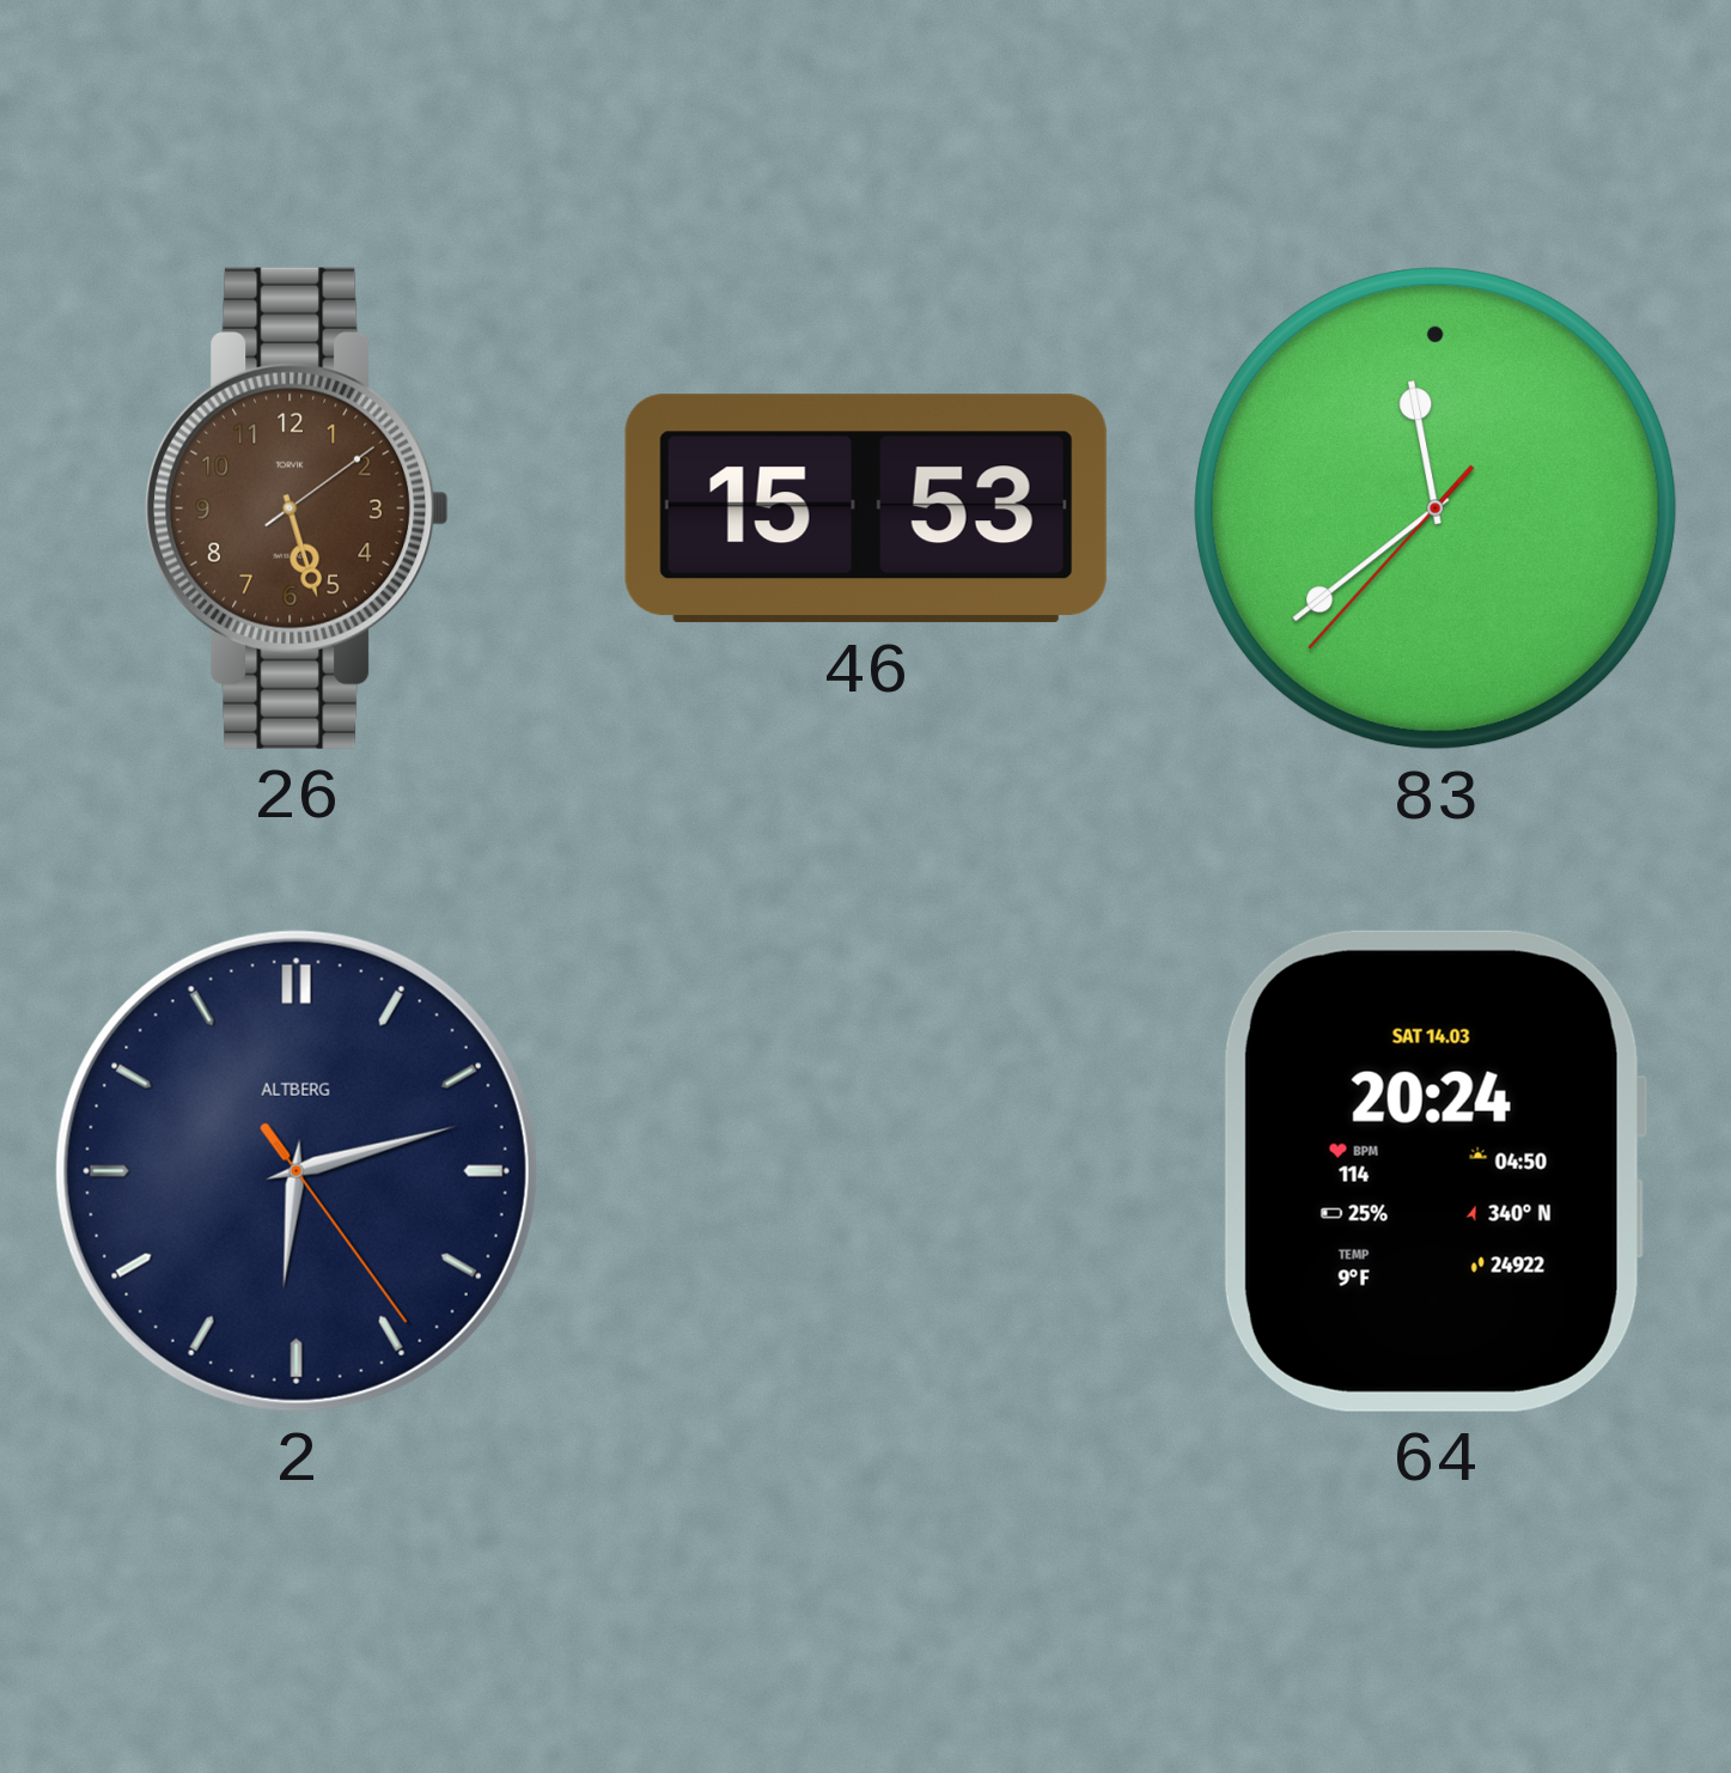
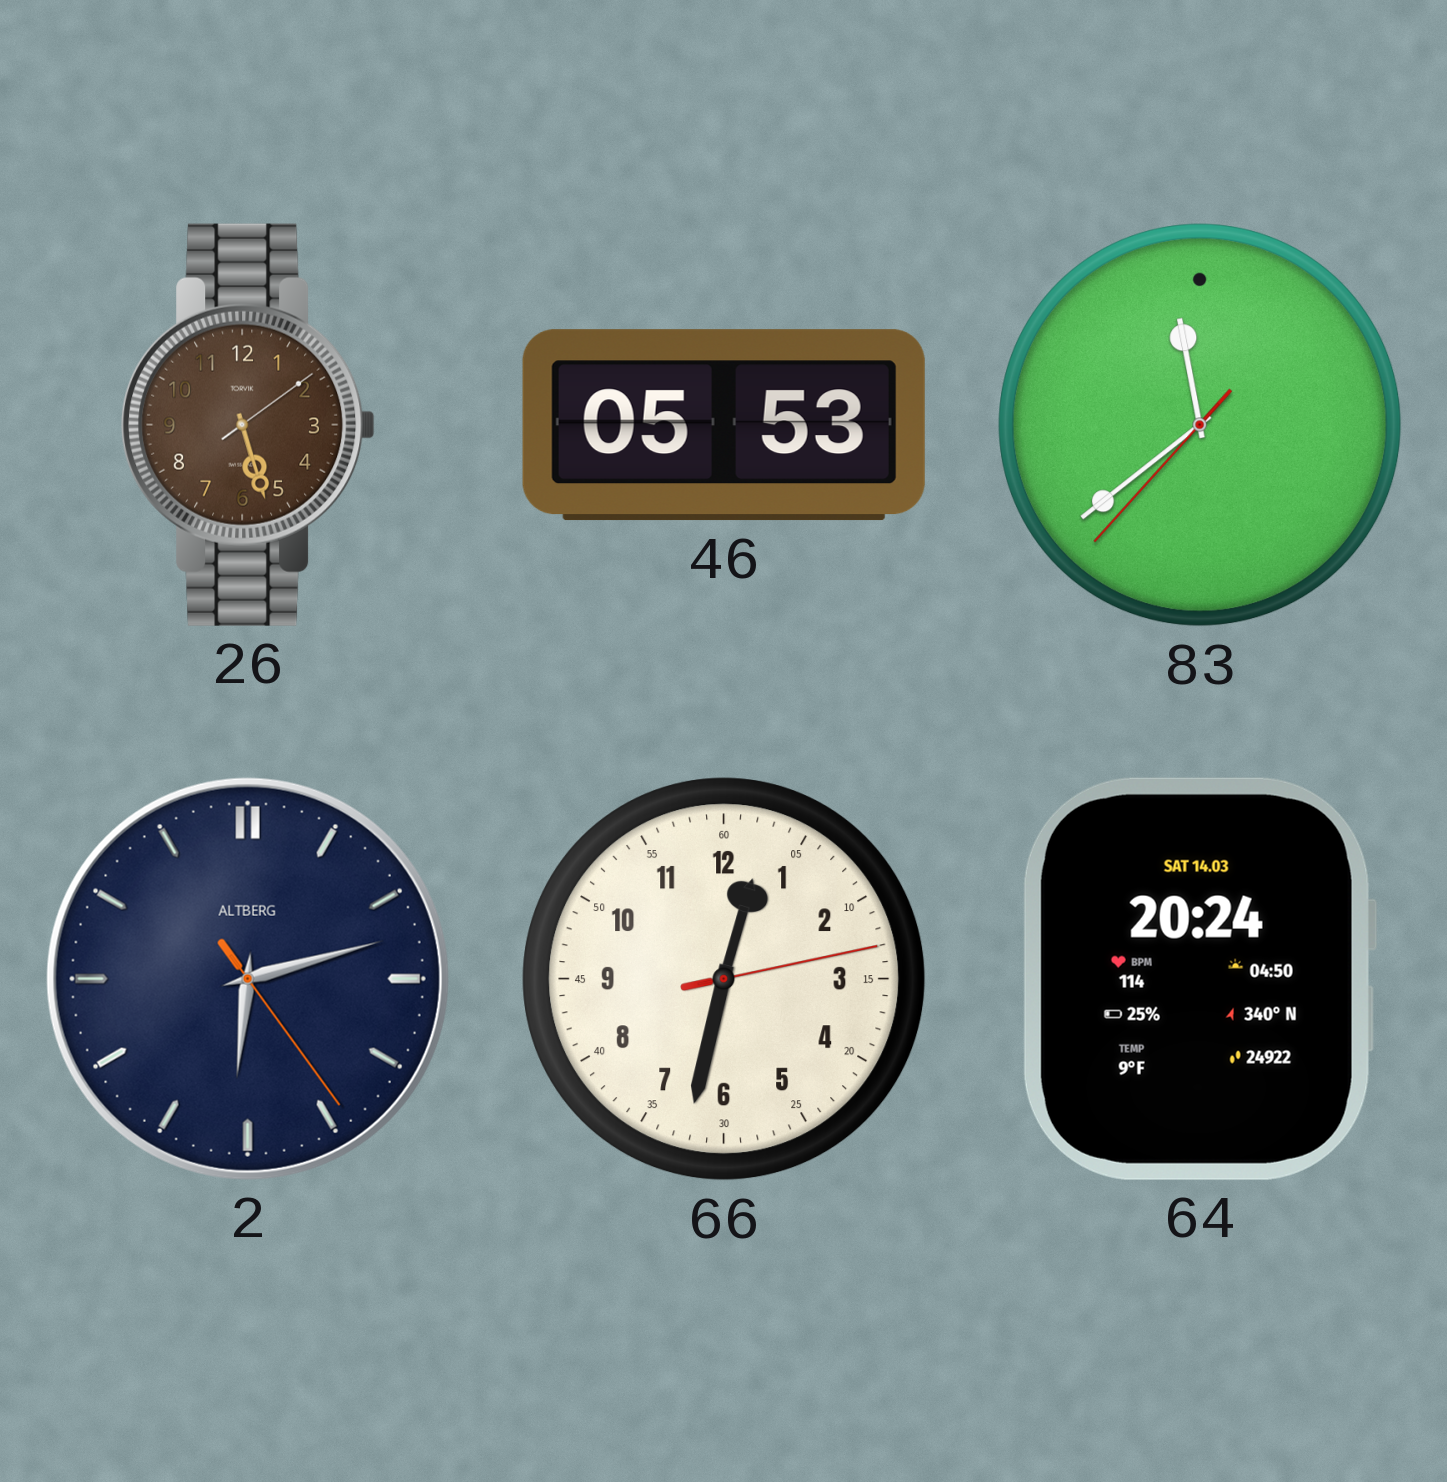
46: 15:53 -> 05:53
66: none -> 12:32
